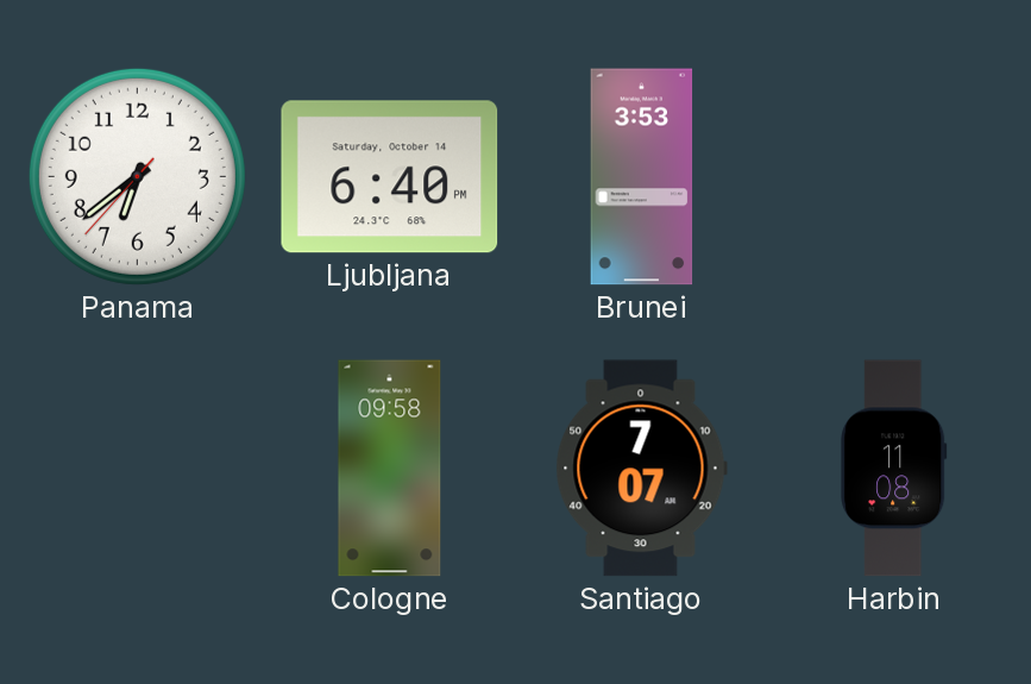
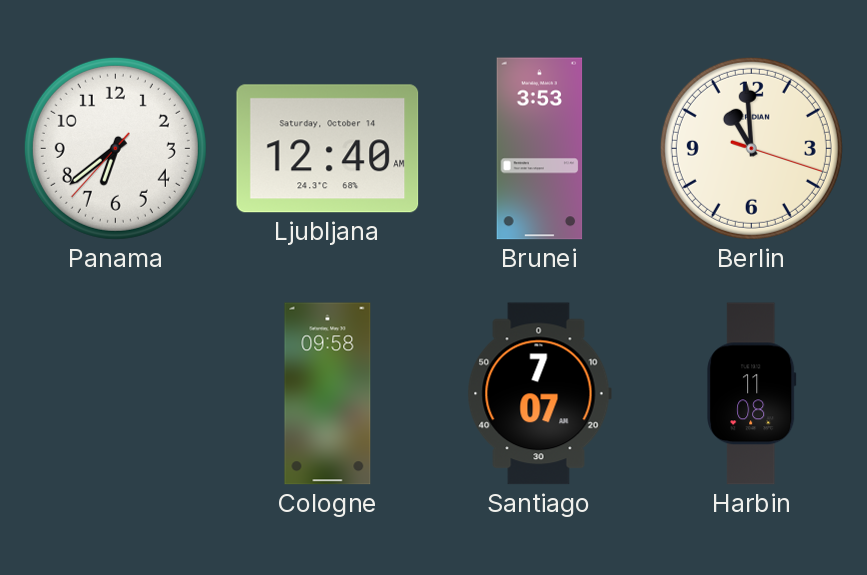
Ljubljana: 6:40 -> 12:40
Berlin: none -> 10:59
